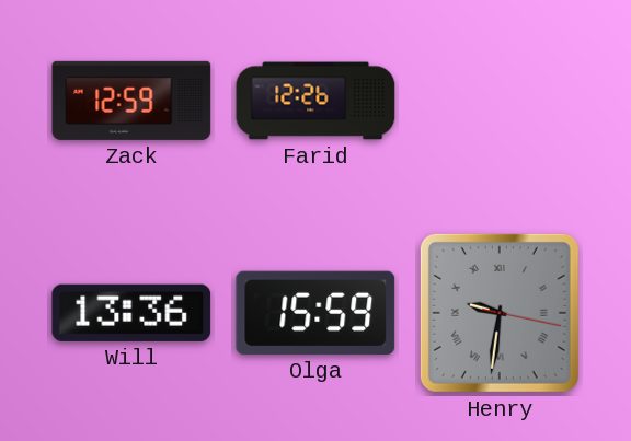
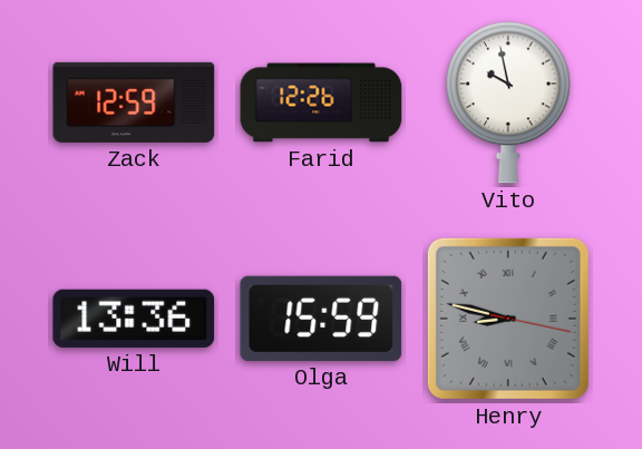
Vito: none -> 9:58
Henry: 9:31 -> 8:47
